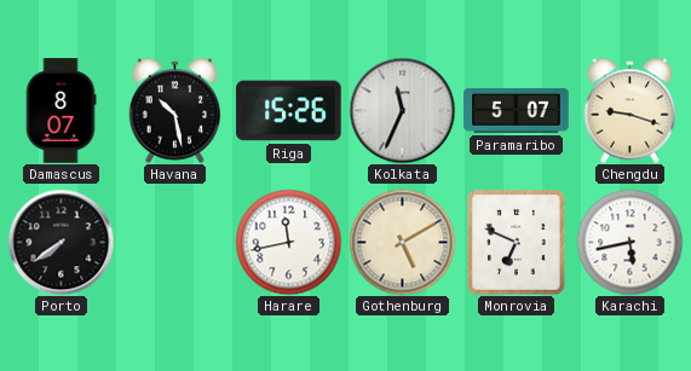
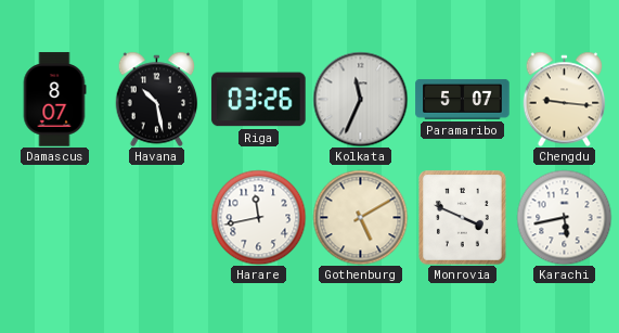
Riga: 15:26 -> 03:26
Chengdu: 9:18 -> 9:16
Porto: 7:39 -> none
Monrovia: 6:49 -> 3:49
